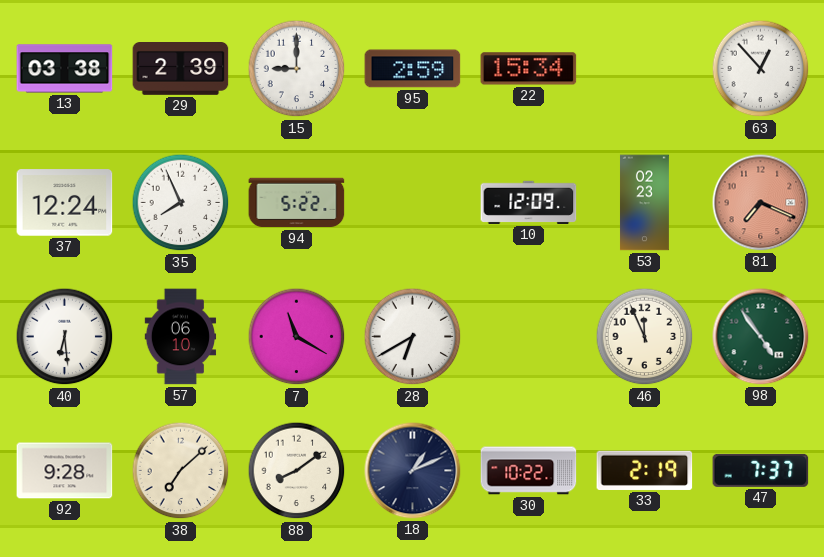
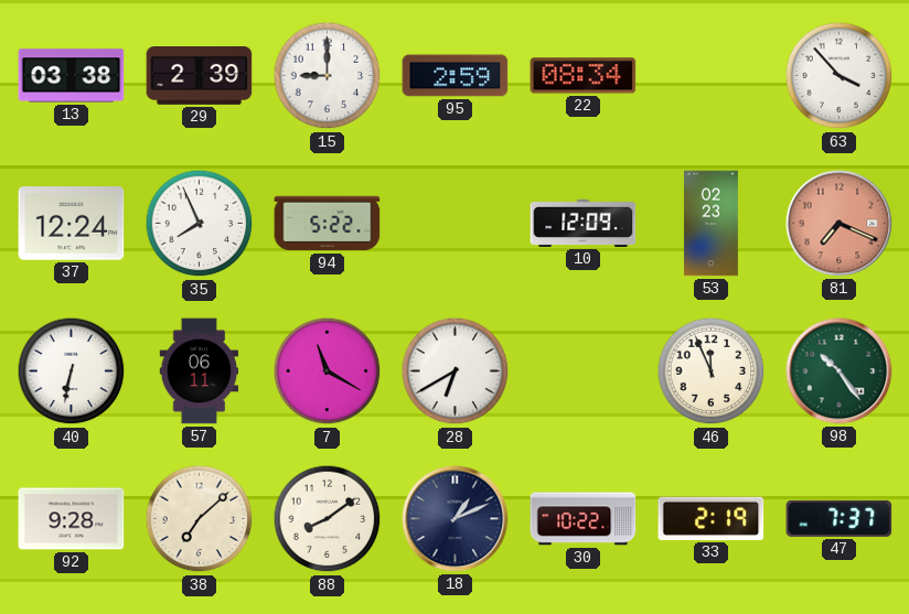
22: 15:34 -> 08:34
63: 12:53 -> 3:53
40: 6:29 -> 6:32
57: 06:10 -> 06:11
98: 4:54 -> 10:24
